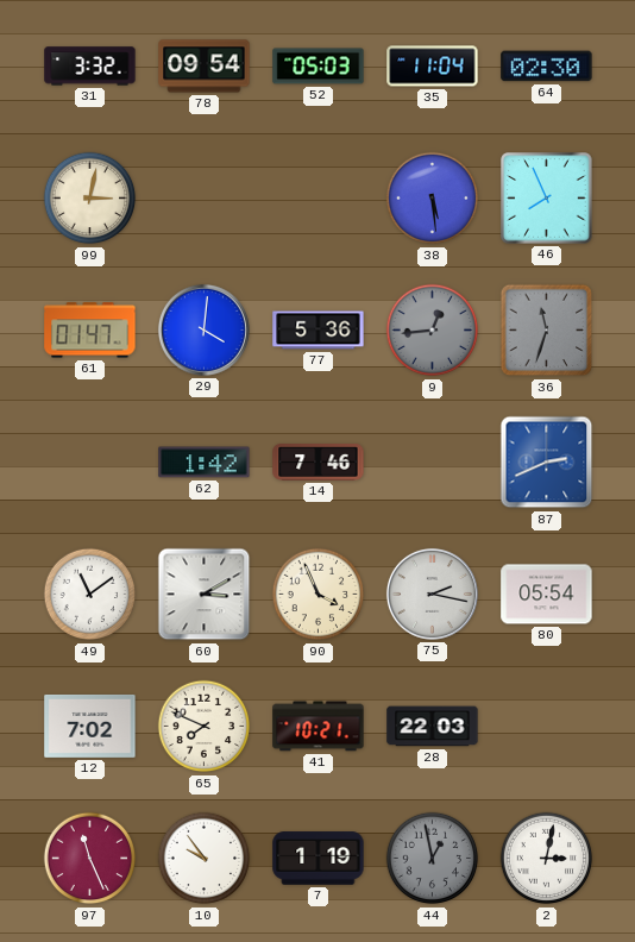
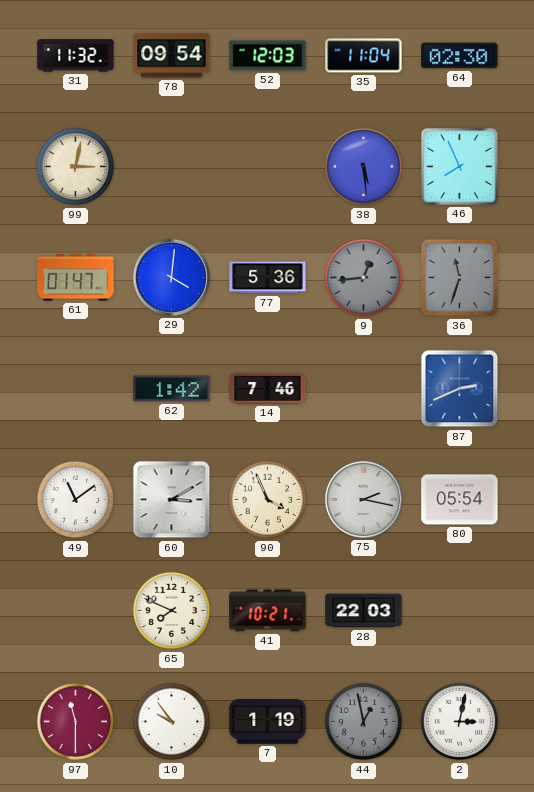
31: 3:32 -> 11:32
52: 05:03 -> 12:03
12: 7:02 -> none
97: 11:26 -> 11:30
